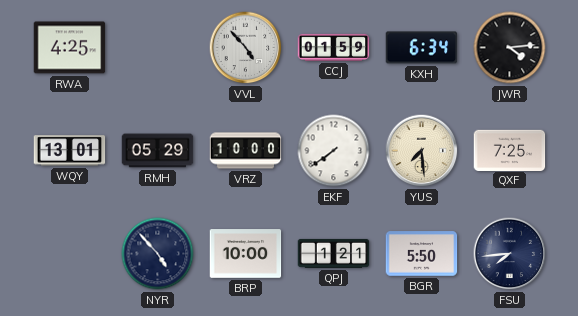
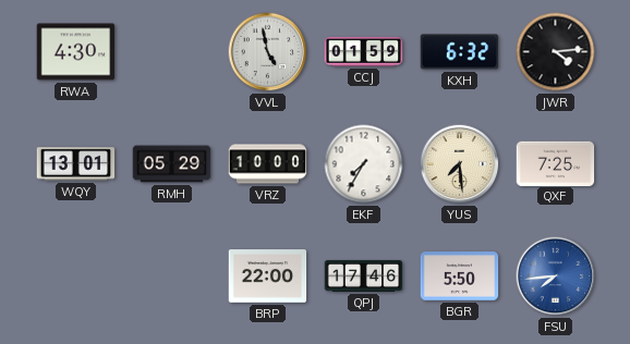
RWA: 4:25 -> 4:30
VVL: 4:53 -> 4:58
KXH: 6:34 -> 6:32
EKF: 7:39 -> 7:35
NYR: 4:53 -> none
BRP: 10:00 -> 22:00
QPJ: 1:21 -> 17:46
FSU dial: navy -> blue
